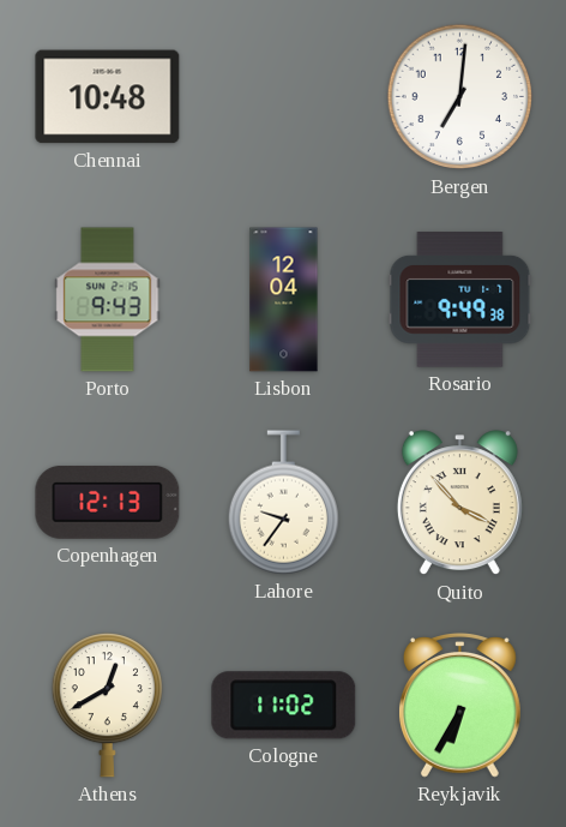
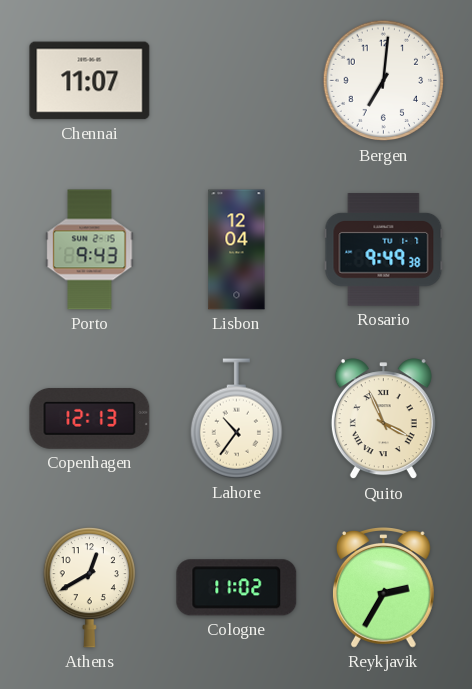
Chennai: 10:48 -> 11:07
Lahore: 9:36 -> 10:36
Quito: 3:53 -> 3:56
Reykjavik: 6:35 -> 2:35
